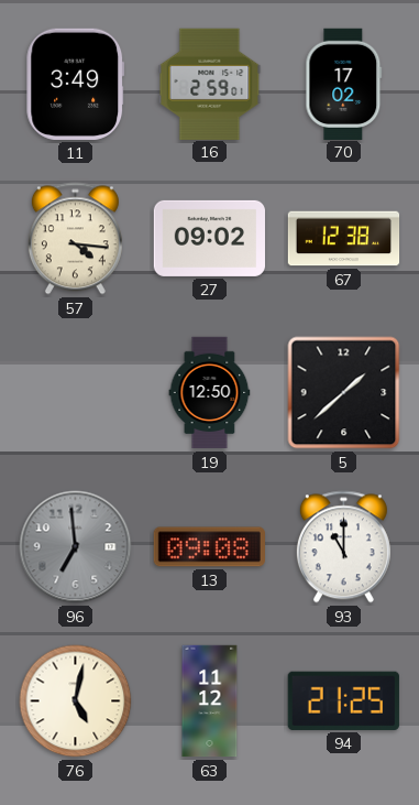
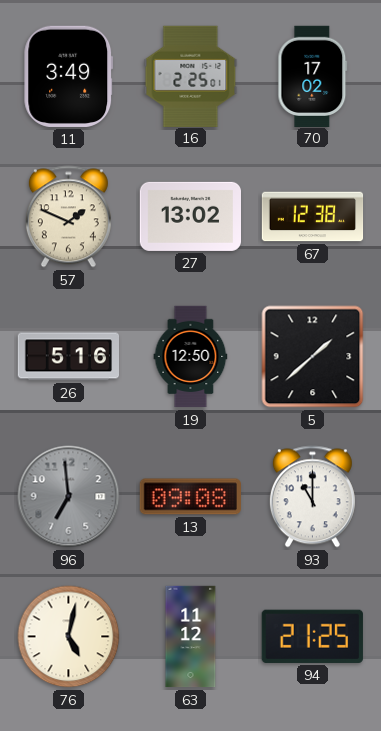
16: 2:59 -> 2:25
57: 4:16 -> 1:49
27: 09:02 -> 13:02
26: none -> 5:16
